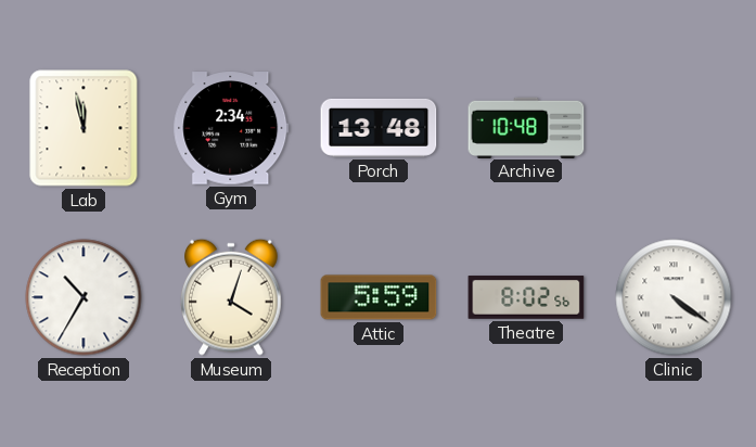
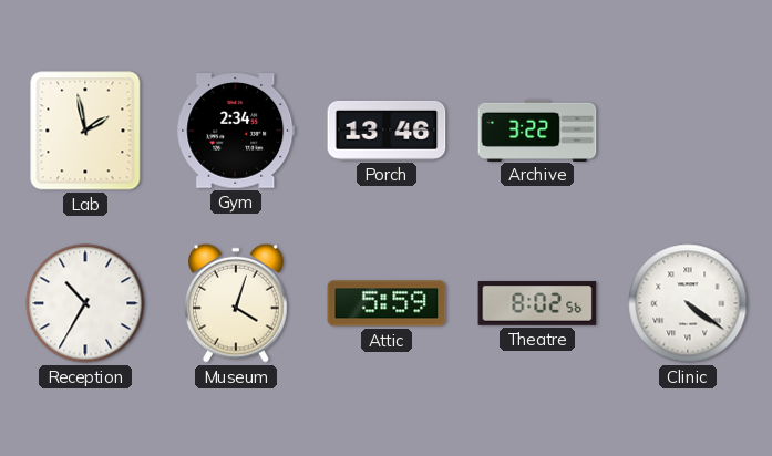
Lab: 11:58 -> 1:58
Porch: 13:48 -> 13:46
Archive: 10:48 -> 3:22
